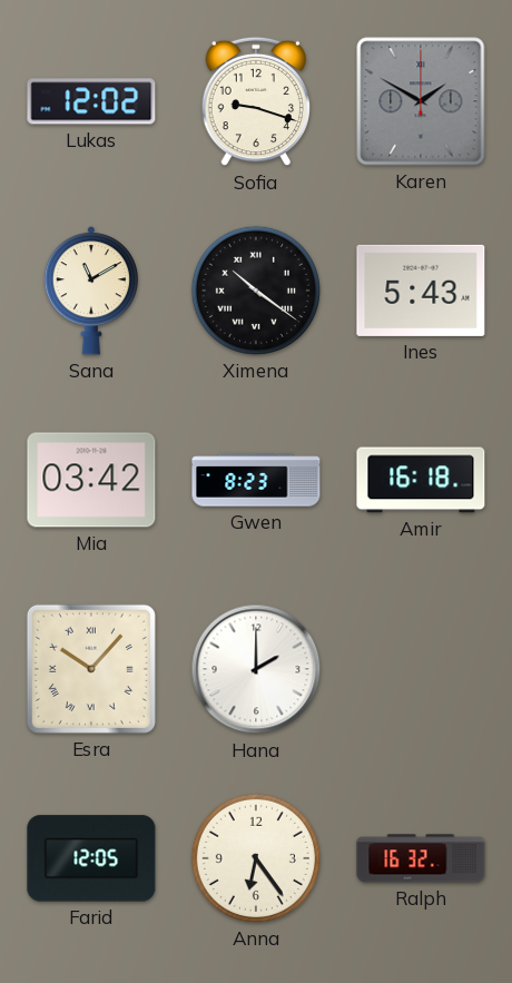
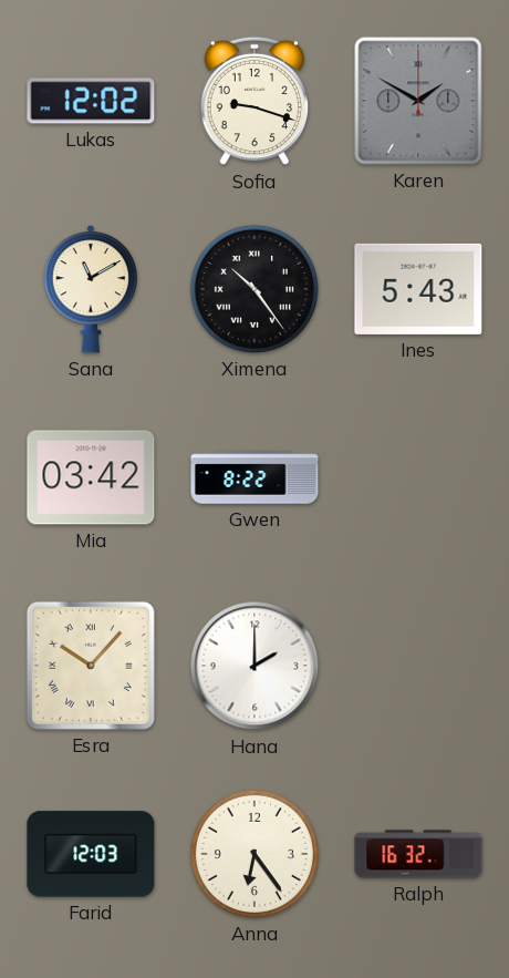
Ximena: 10:21 -> 10:24
Gwen: 8:23 -> 8:22
Amir: 16:18 -> none
Farid: 12:05 -> 12:03
